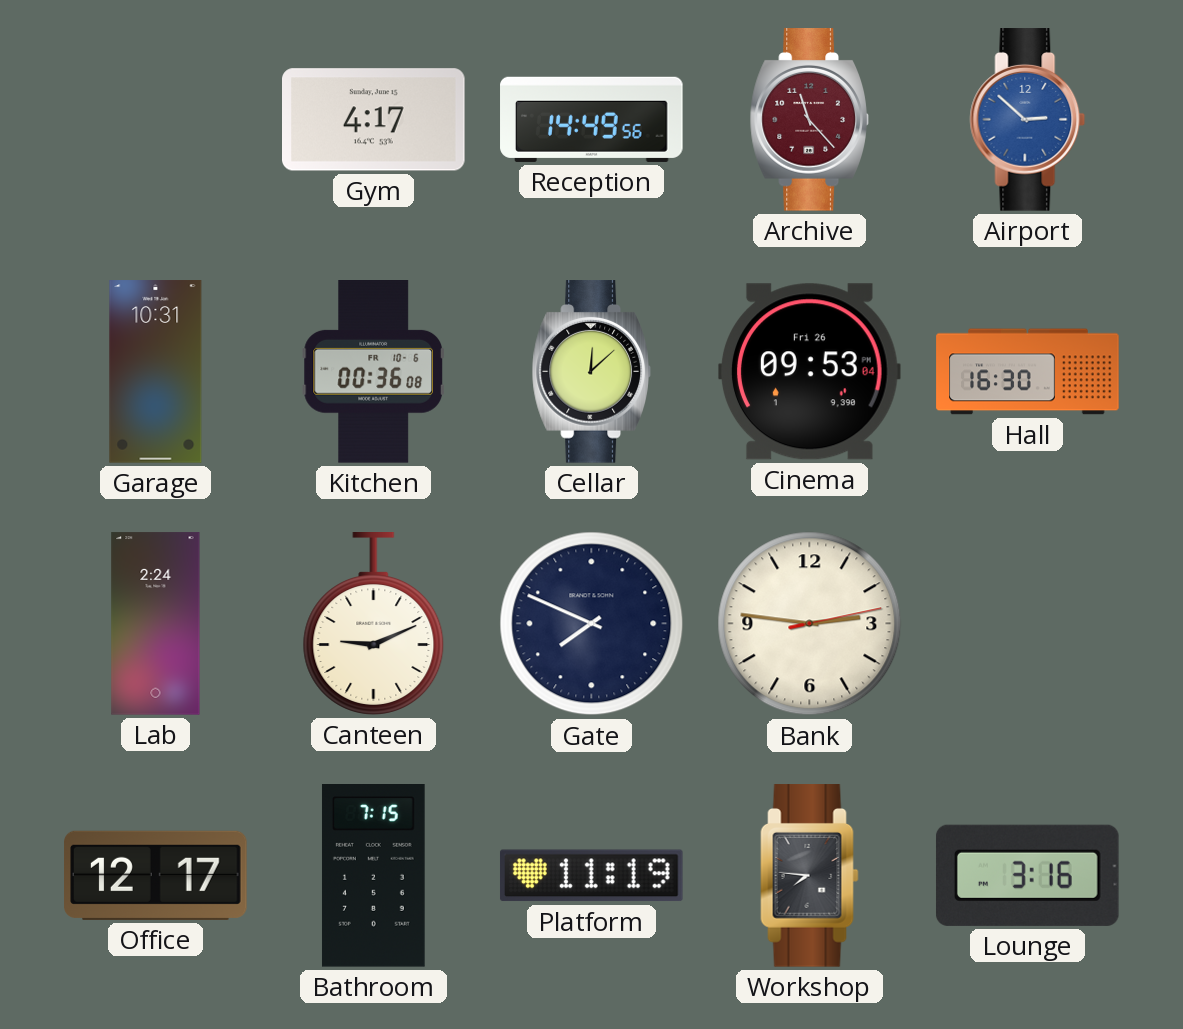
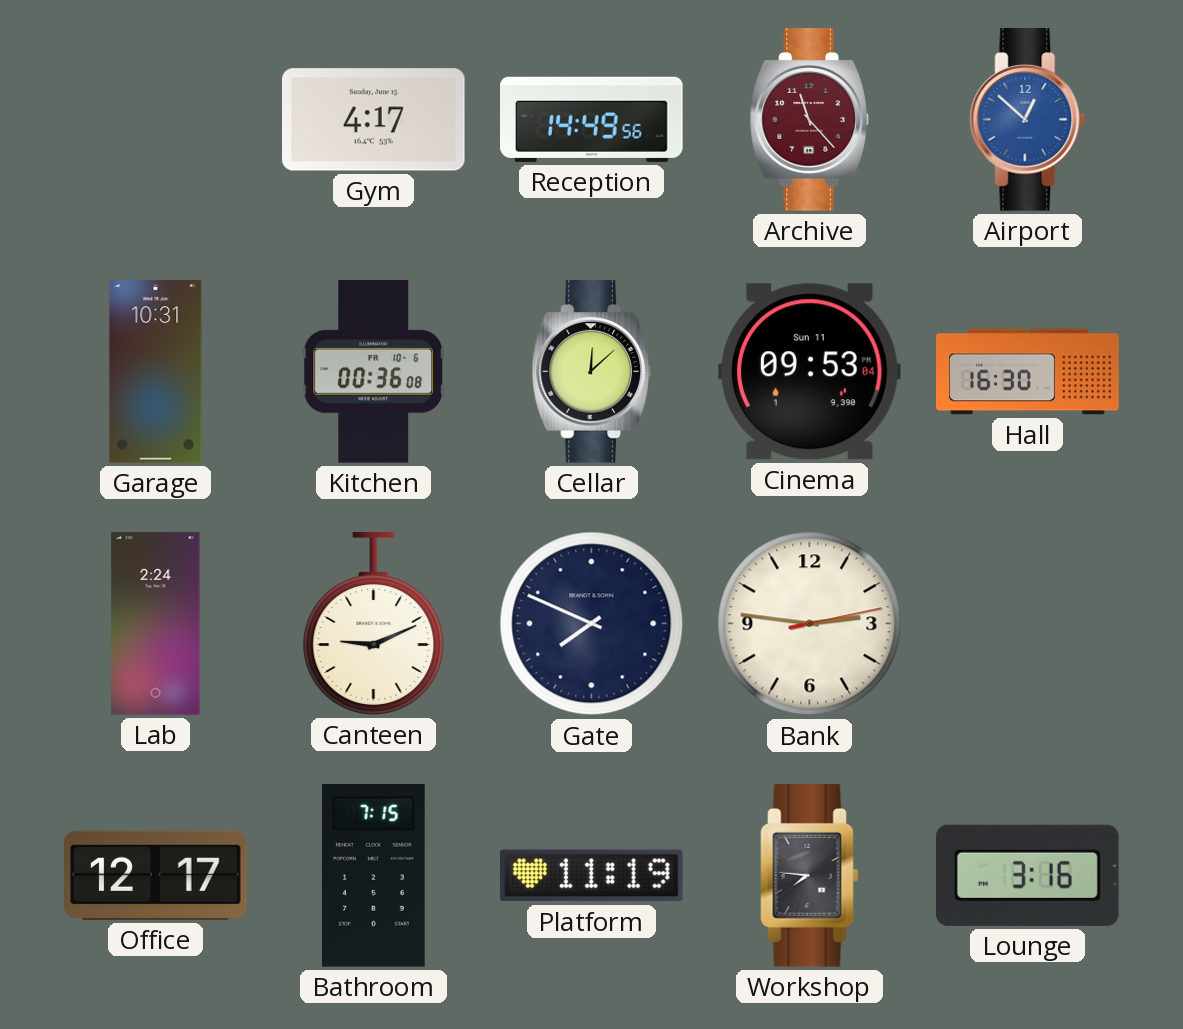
Airport: 2:52 -> 12:52
Cinema date: Fri 26 -> Sun 11
